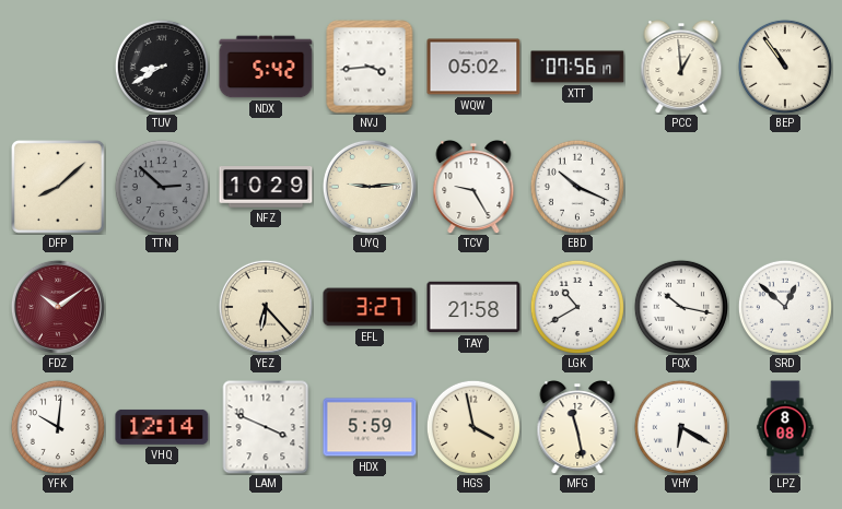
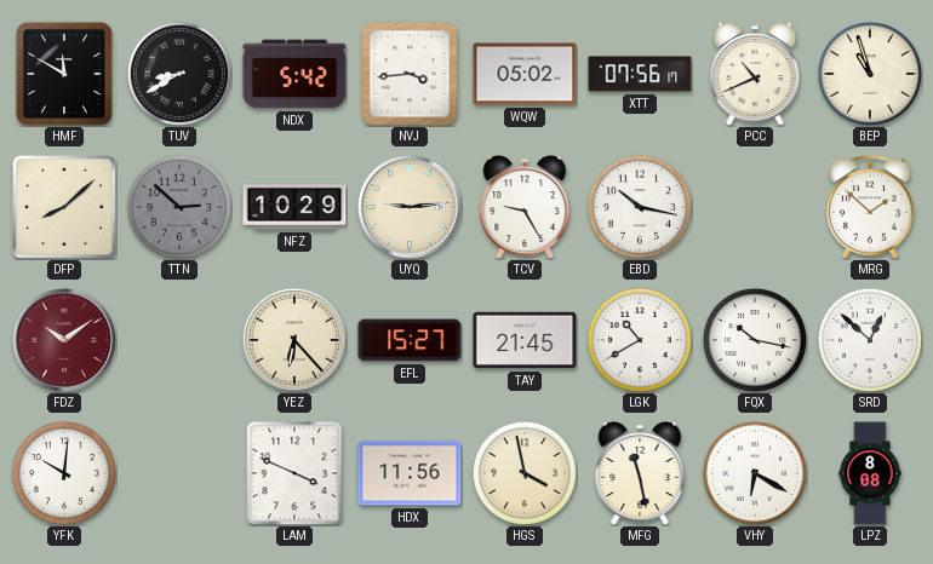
HMF: none -> 11:50
PCC: 12:59 -> 10:41
BEP: 10:54 -> 10:57
EBD: 10:19 -> 10:17
MRG: none -> 1:52
EFL: 3:27 -> 15:27
TAY: 21:58 -> 21:45
VHQ: 12:14 -> none
HDX: 5:59 -> 11:56
